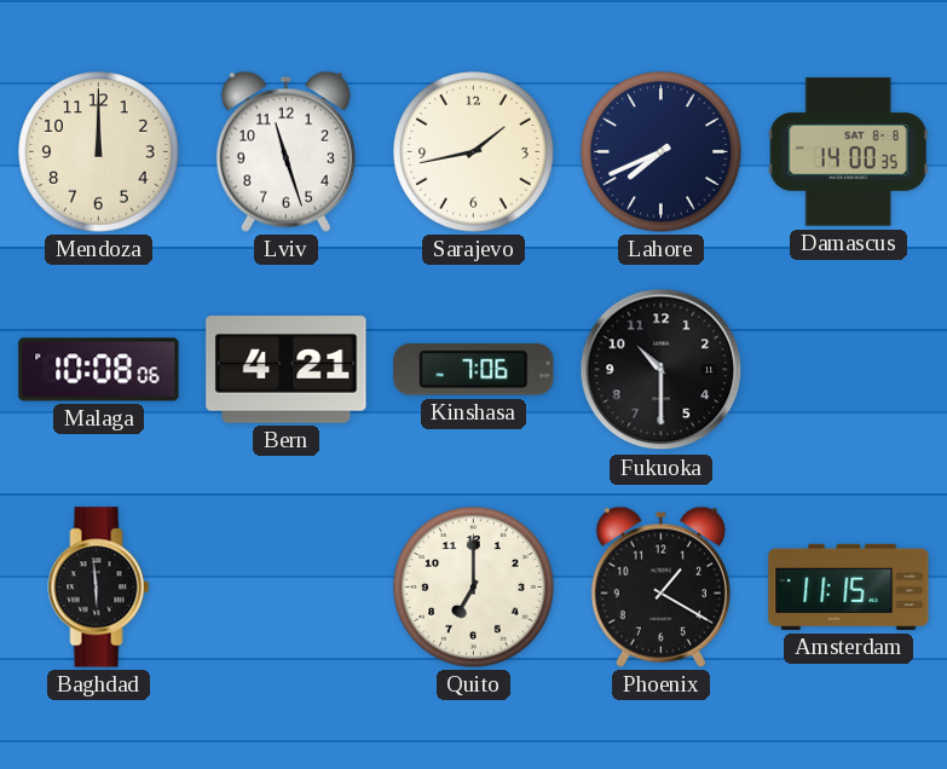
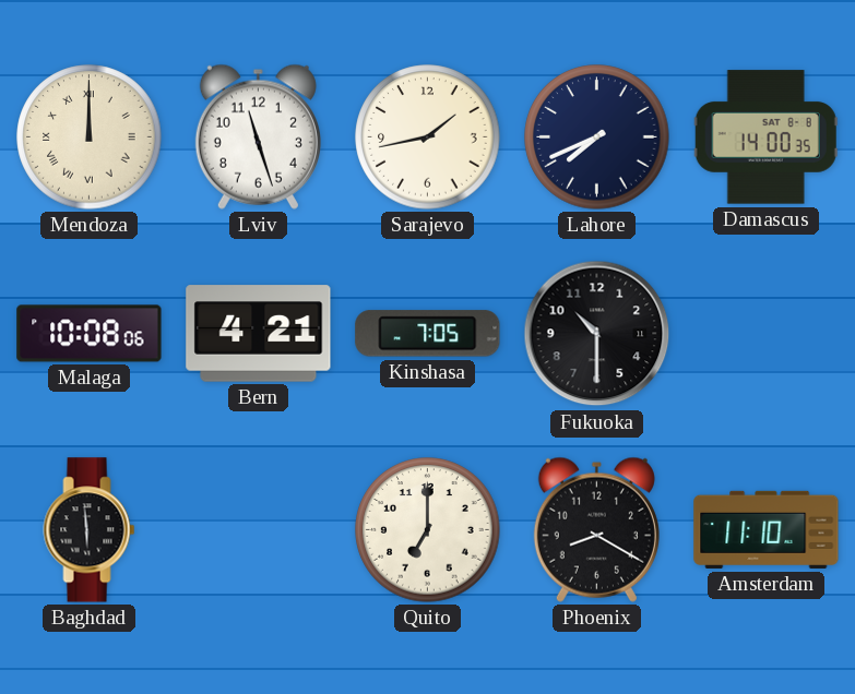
Mendoza numerals: Arabic -> Roman
Kinshasa: 7:06 -> 7:05
Phoenix: 1:20 -> 8:20
Amsterdam: 11:15 -> 11:10
